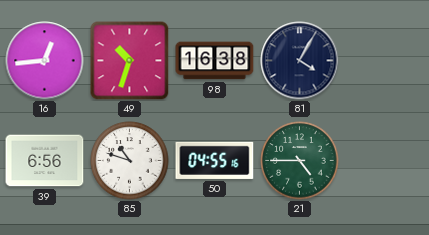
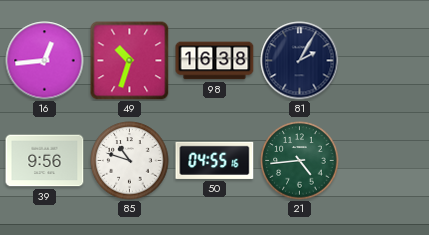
81: 4:05 -> 2:05
39: 6:56 -> 9:56
21: 4:45 -> 4:44
